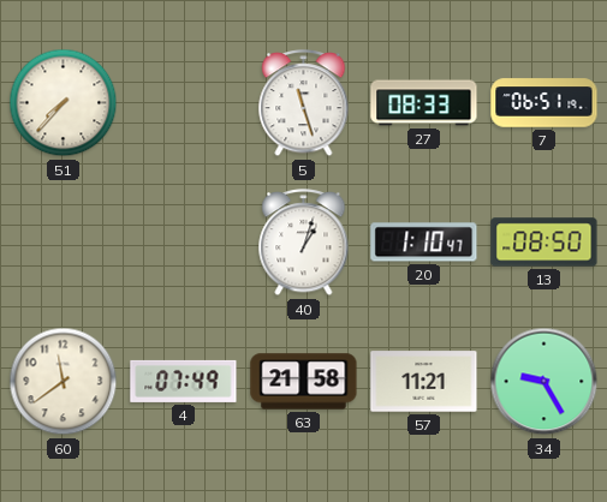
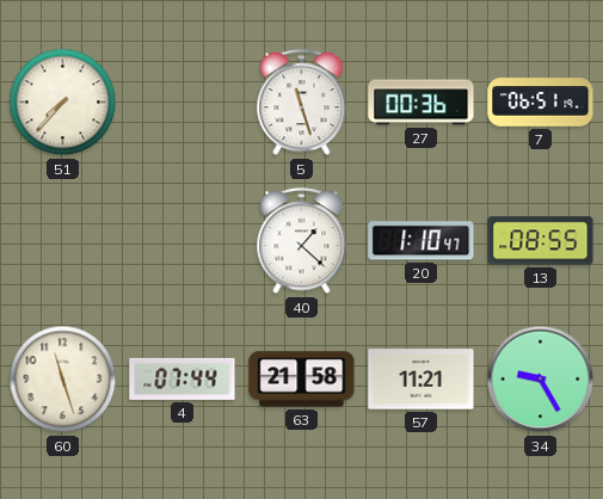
27: 08:33 -> 00:36
40: 1:03 -> 1:22
13: 08:50 -> 08:55
60: 11:39 -> 11:27
4: 07:49 -> 07:44
